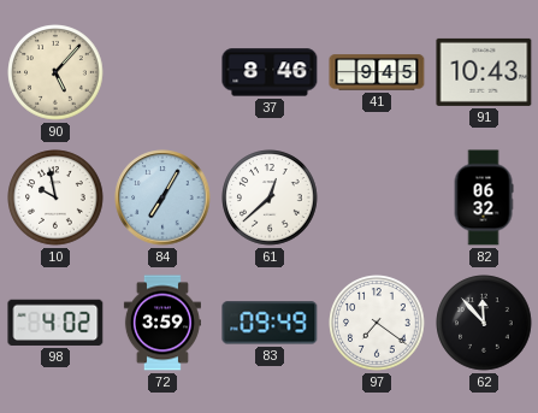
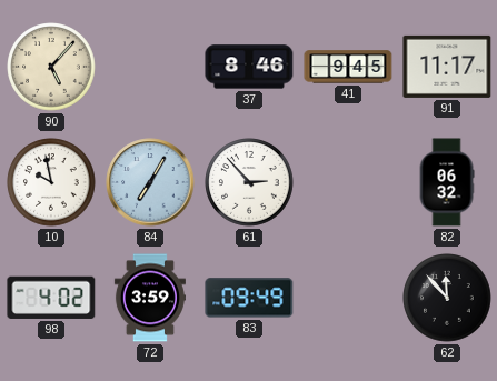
91: 10:43 -> 11:17
61: 12:38 -> 2:53
97: 7:21 -> none
